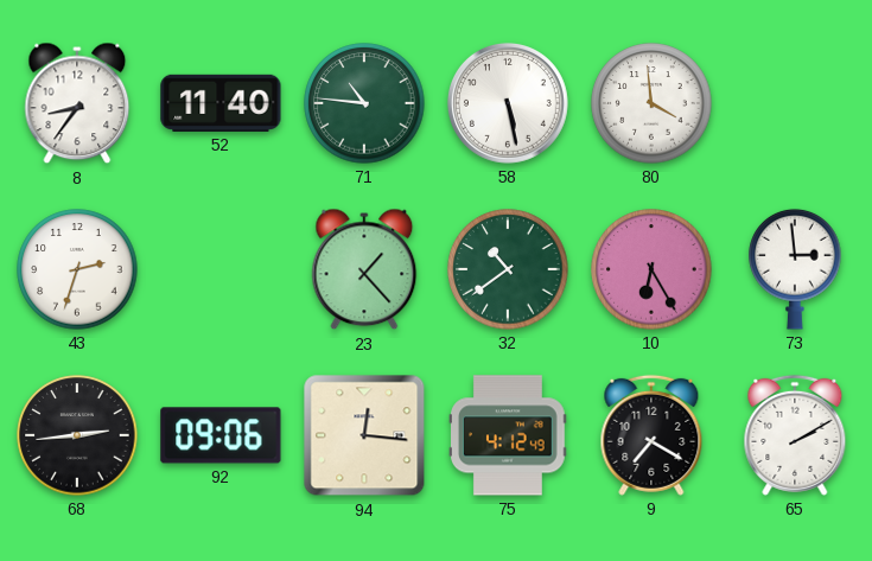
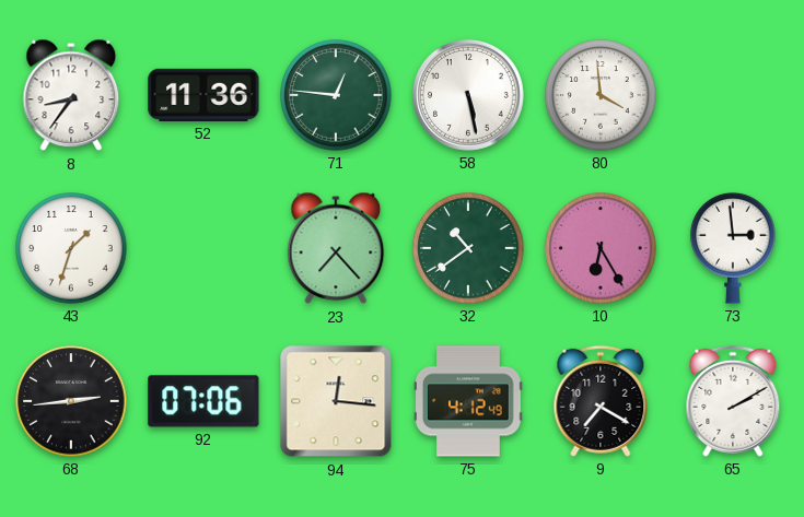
52: 11:40 -> 11:36
71: 10:46 -> 12:46
43: 2:33 -> 1:33
23: 1:23 -> 7:23
92: 09:06 -> 07:06
